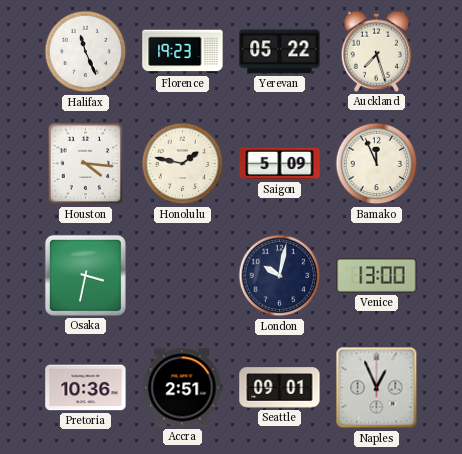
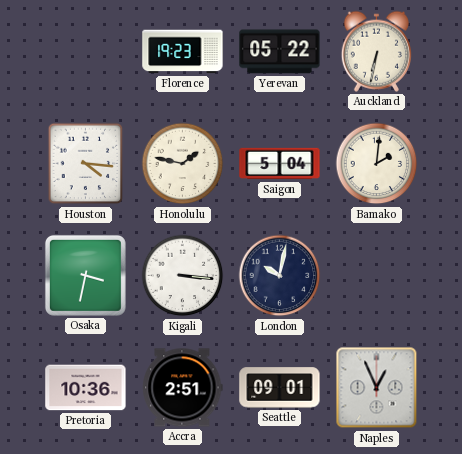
Halifax: 11:26 -> none
Auckland: 7:27 -> 6:32
Saigon: 5:09 -> 5:04
Bamako: 11:56 -> 2:01
Kigali: none -> 3:16
Venice: 13:00 -> none
